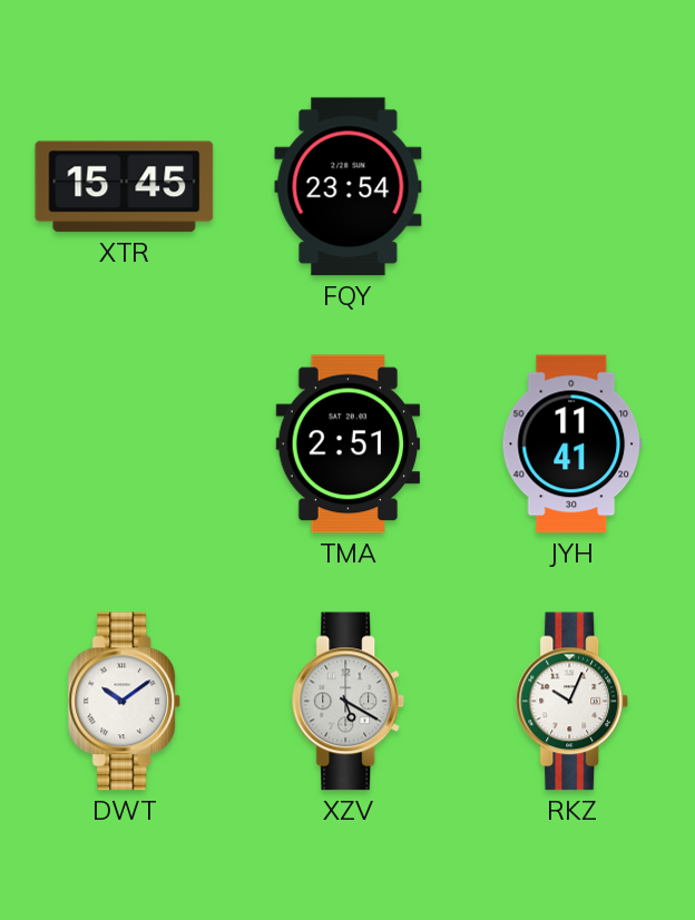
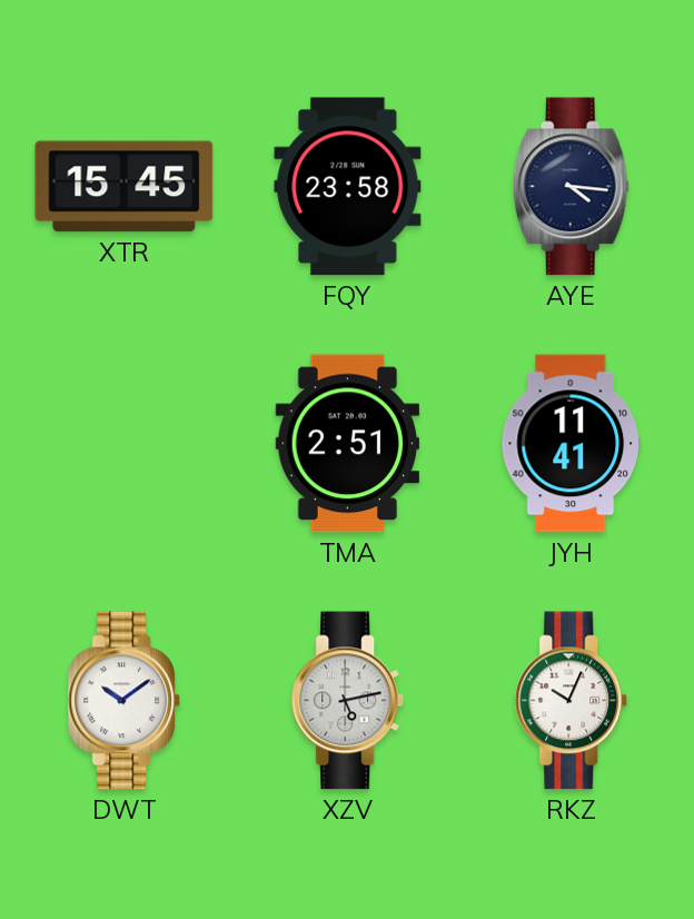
FQY: 23:54 -> 23:58
AYE: none -> 4:16
XZV: 5:20 -> 5:13
